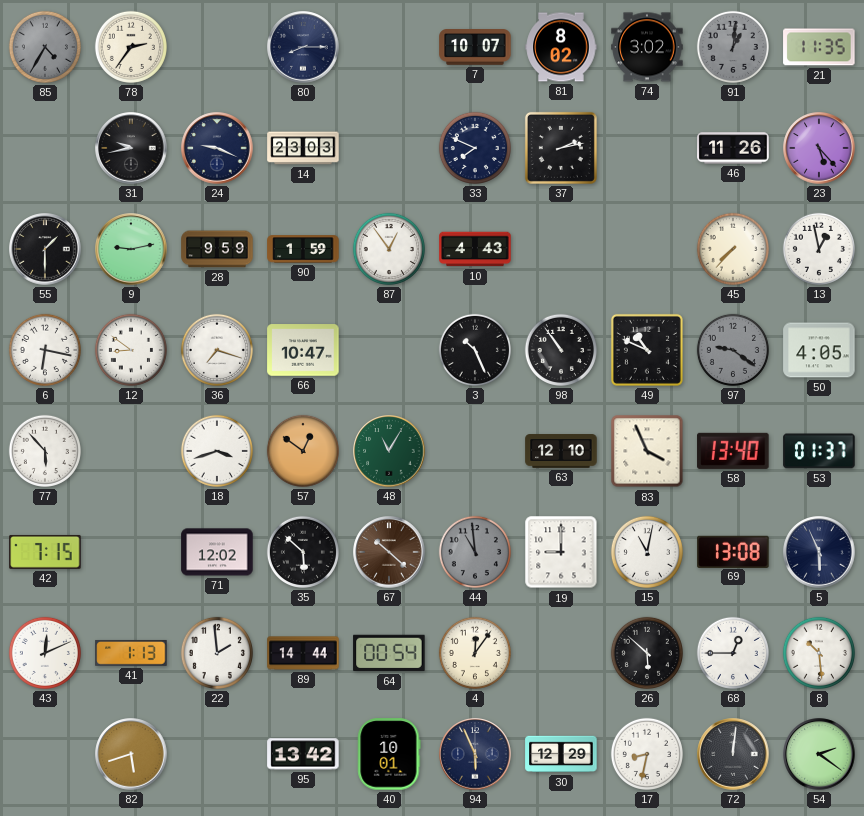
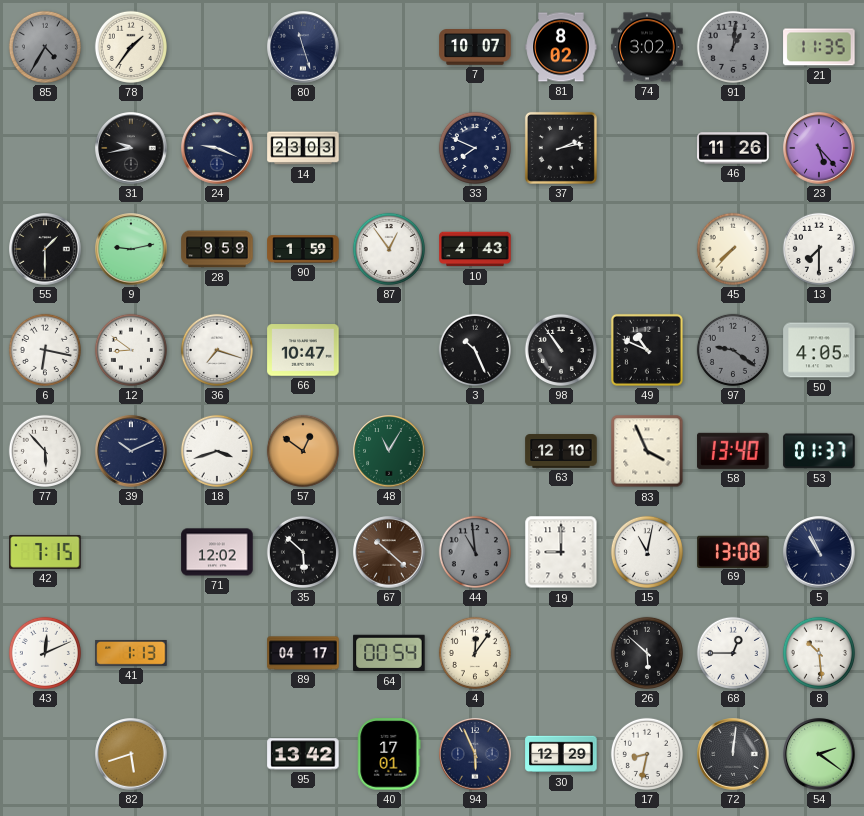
78: 2:36 -> 1:36
80: 8:15 -> 11:27
13: 12:58 -> 7:30
39: none -> 10:11
5: 5:56 -> 10:56
22: 1:59 -> none
89: 14:44 -> 04:17
40: 10:01 -> 17:01
